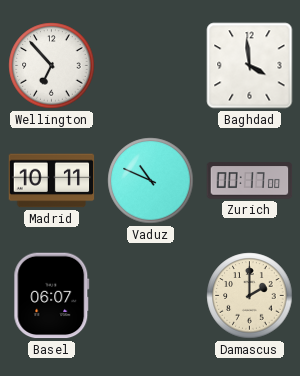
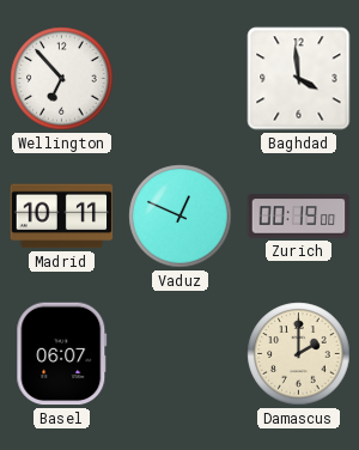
Vaduz: 10:49 -> 12:49
Zurich: 00:17 -> 00:19
